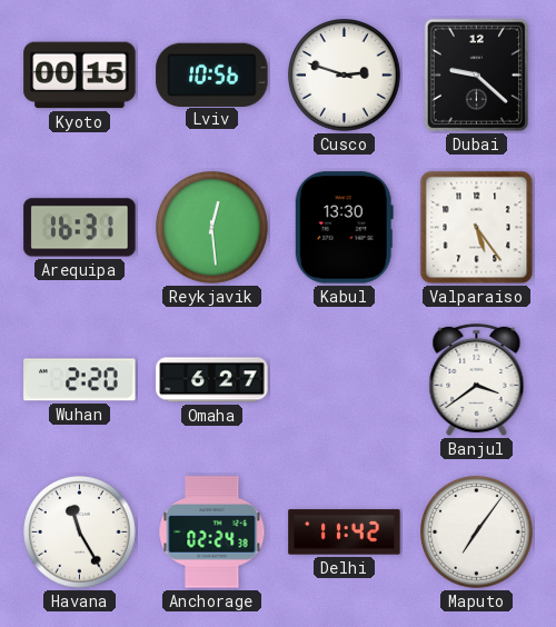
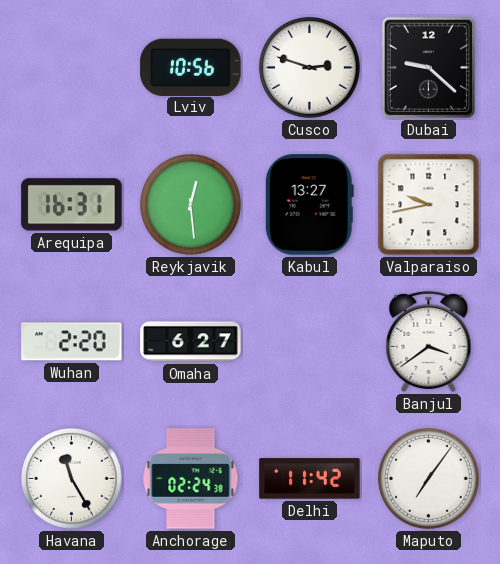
Kyoto: 00:15 -> none
Kabul: 13:30 -> 13:27
Valparaiso: 5:24 -> 9:43
